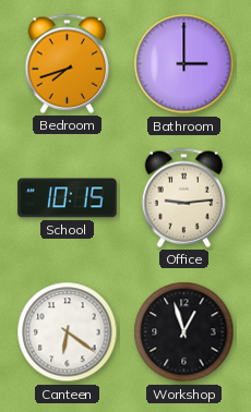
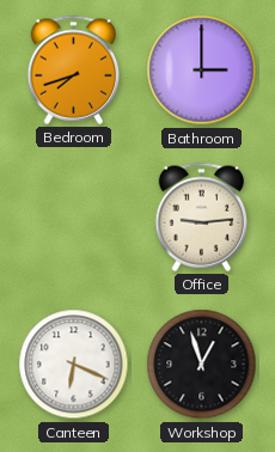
School: 10:15 -> none
Canteen: 6:21 -> 6:19
